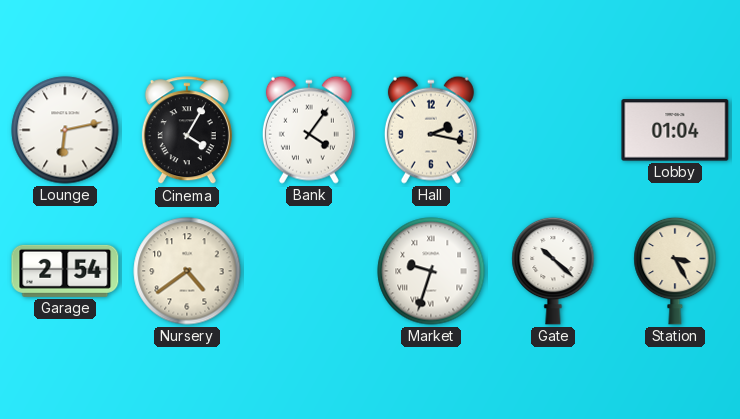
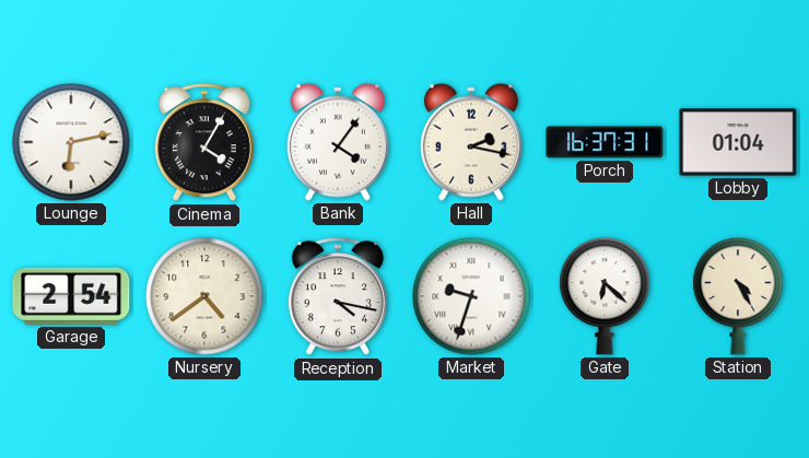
Porch: none -> 16:37
Reception: none -> 4:17
Gate: 10:22 -> 6:22
Station: 3:25 -> 4:25
